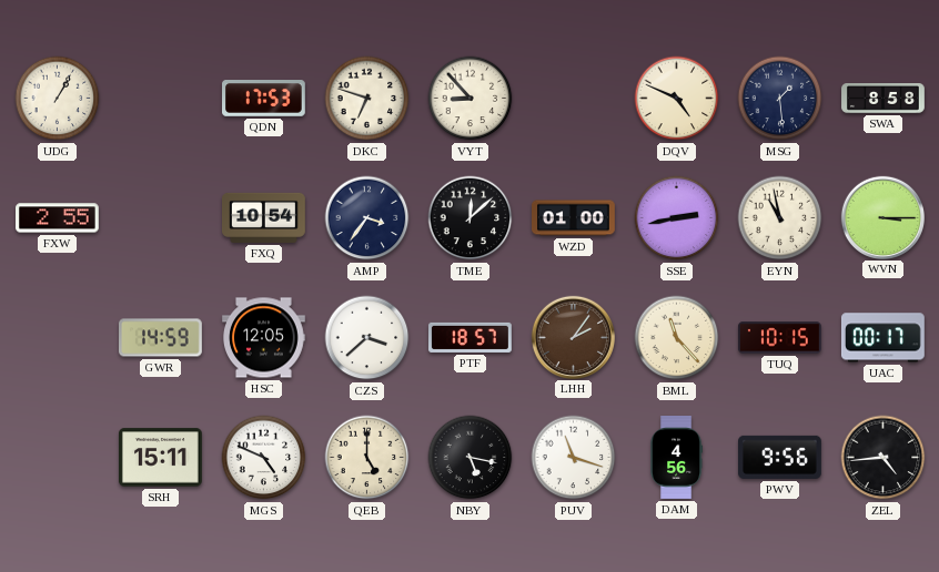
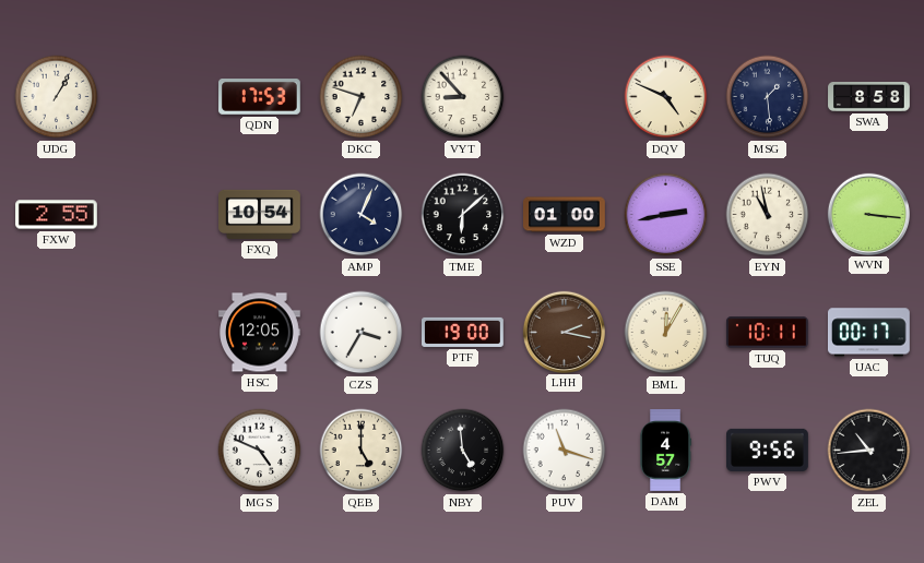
AMP: 3:36 -> 4:04
TME: 12:08 -> 6:08
WVN: 3:15 -> 3:16
GWR: 14:59 -> none
CZS: 3:38 -> 3:35
PTF: 18:57 -> 19:00
LHH: 2:06 -> 2:17
BML: 11:23 -> 12:05
TUQ: 10:15 -> 10:11
SRH: 15:11 -> none
NBY: 5:17 -> 4:59
DAM: 4:56 -> 4:57
ZEL: 4:44 -> 10:44
